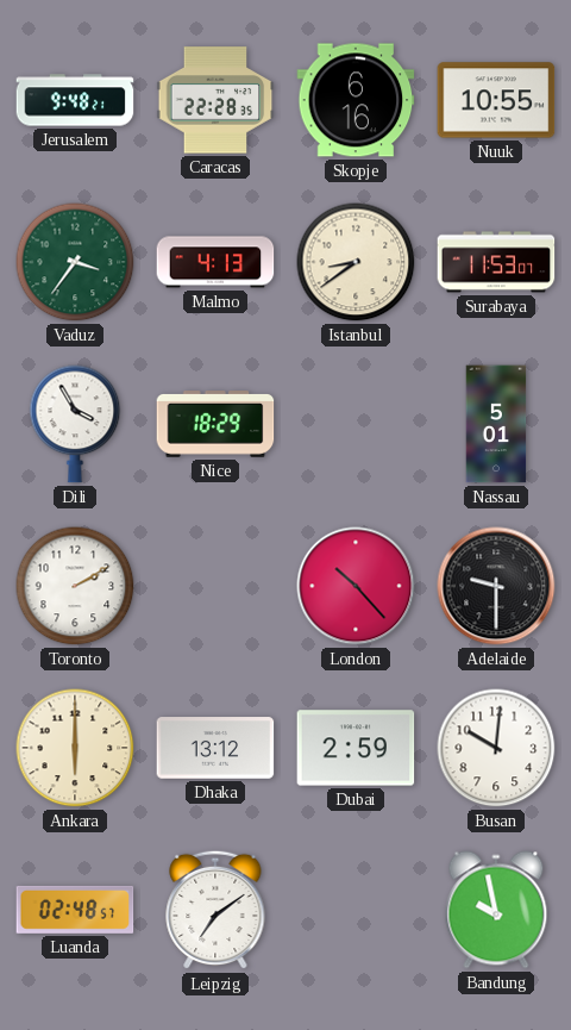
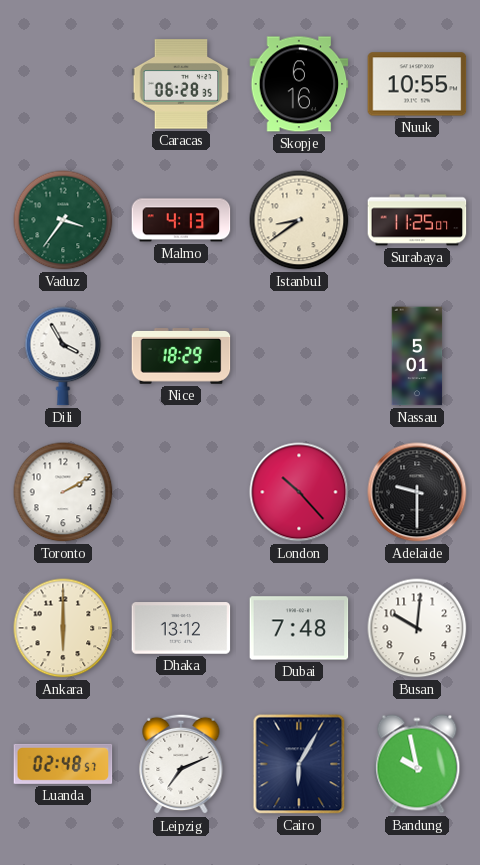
Jerusalem: 9:48 -> none
Caracas: 22:28 -> 06:28
Surabaya: 11:53 -> 11:25
Dubai: 2:59 -> 7:48
Leipzig: 7:09 -> 7:11
Cairo: none -> 6:05
